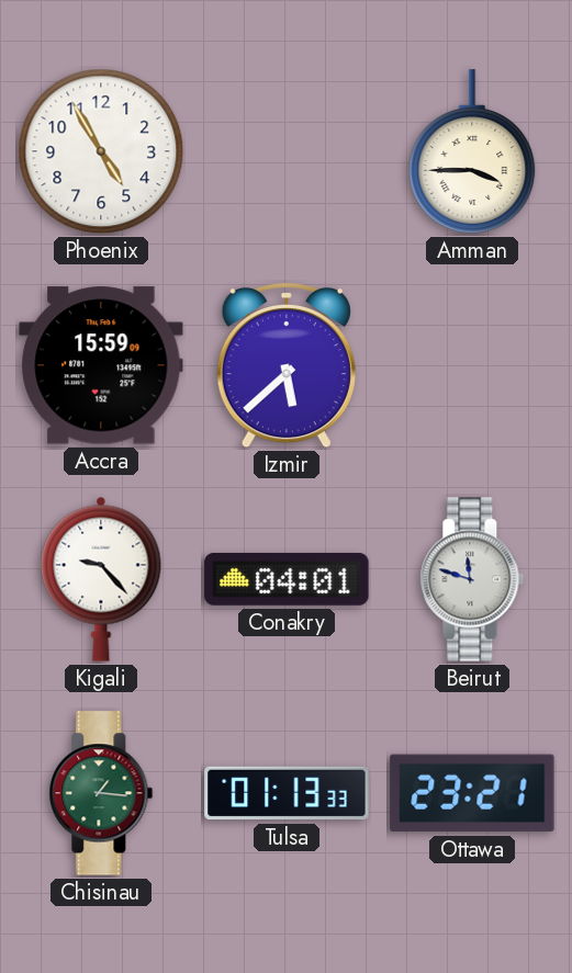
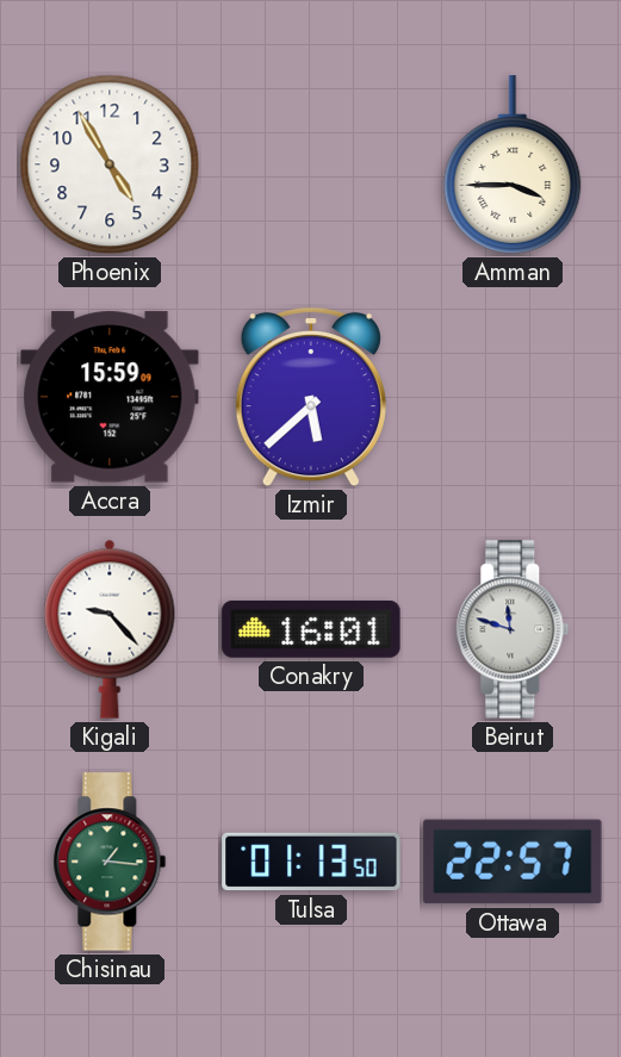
Conakry: 04:01 -> 16:01
Tulsa: 01:13:33 -> 01:13:50
Ottawa: 23:21 -> 22:57
